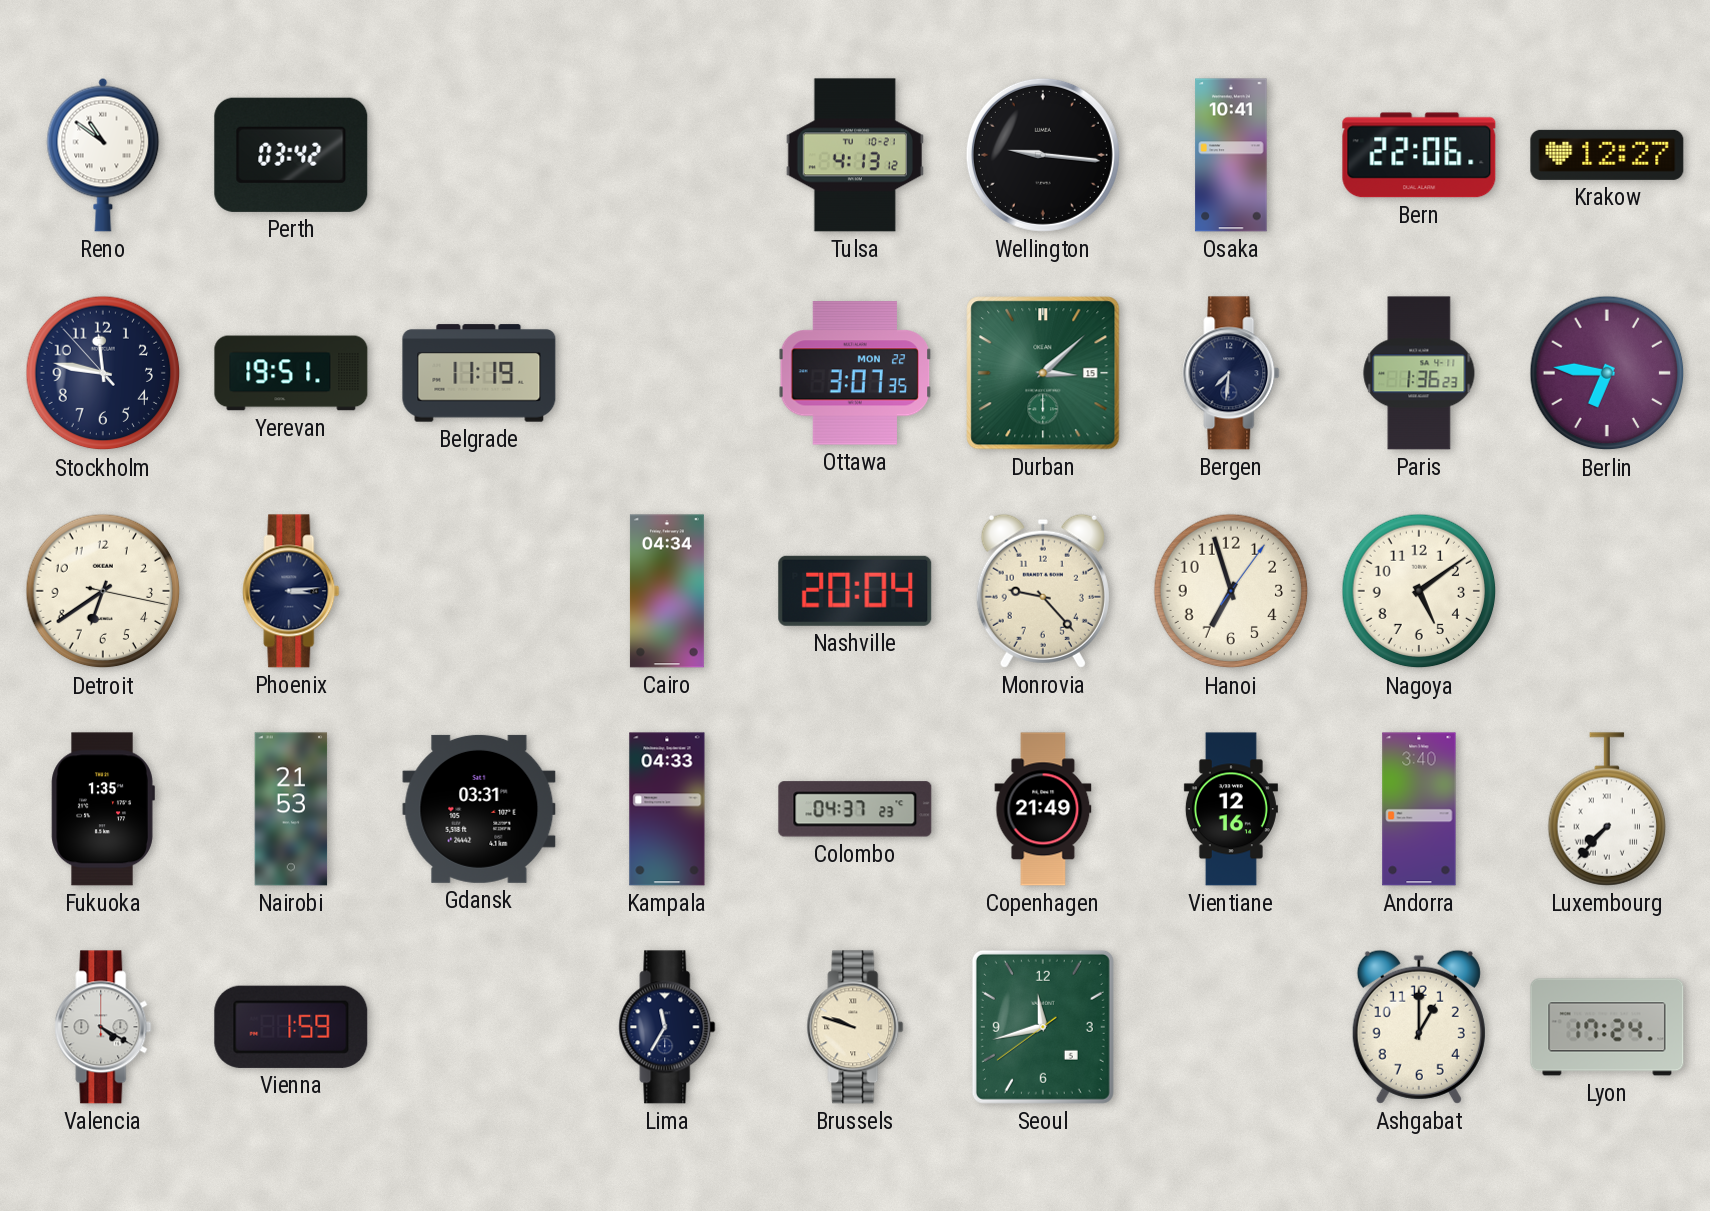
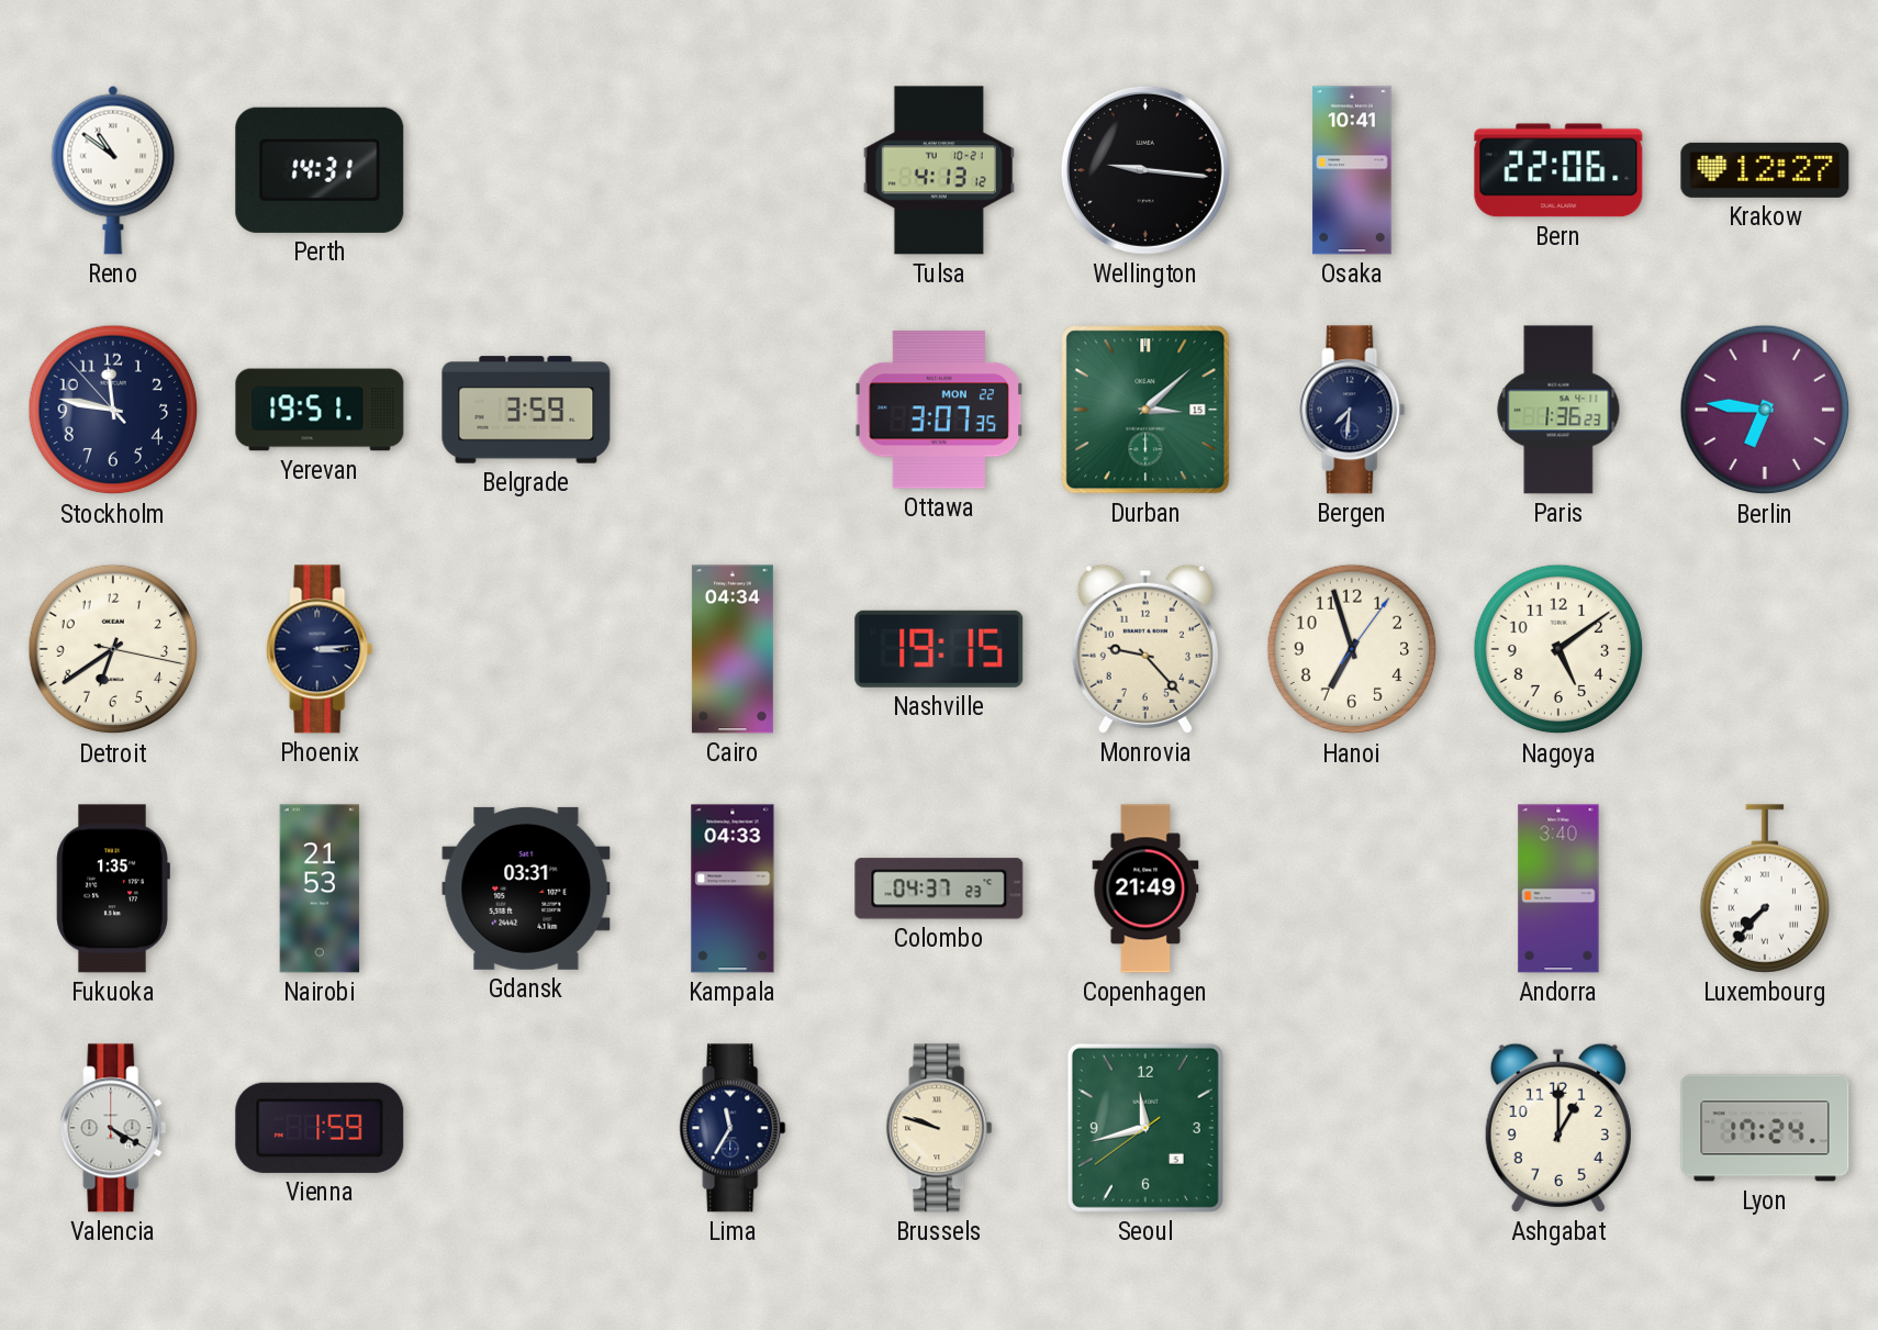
Perth: 03:42 -> 14:31
Belgrade: 11:19 -> 3:59
Nashville: 20:04 -> 19:15
Vientiane: 12:16 -> none
